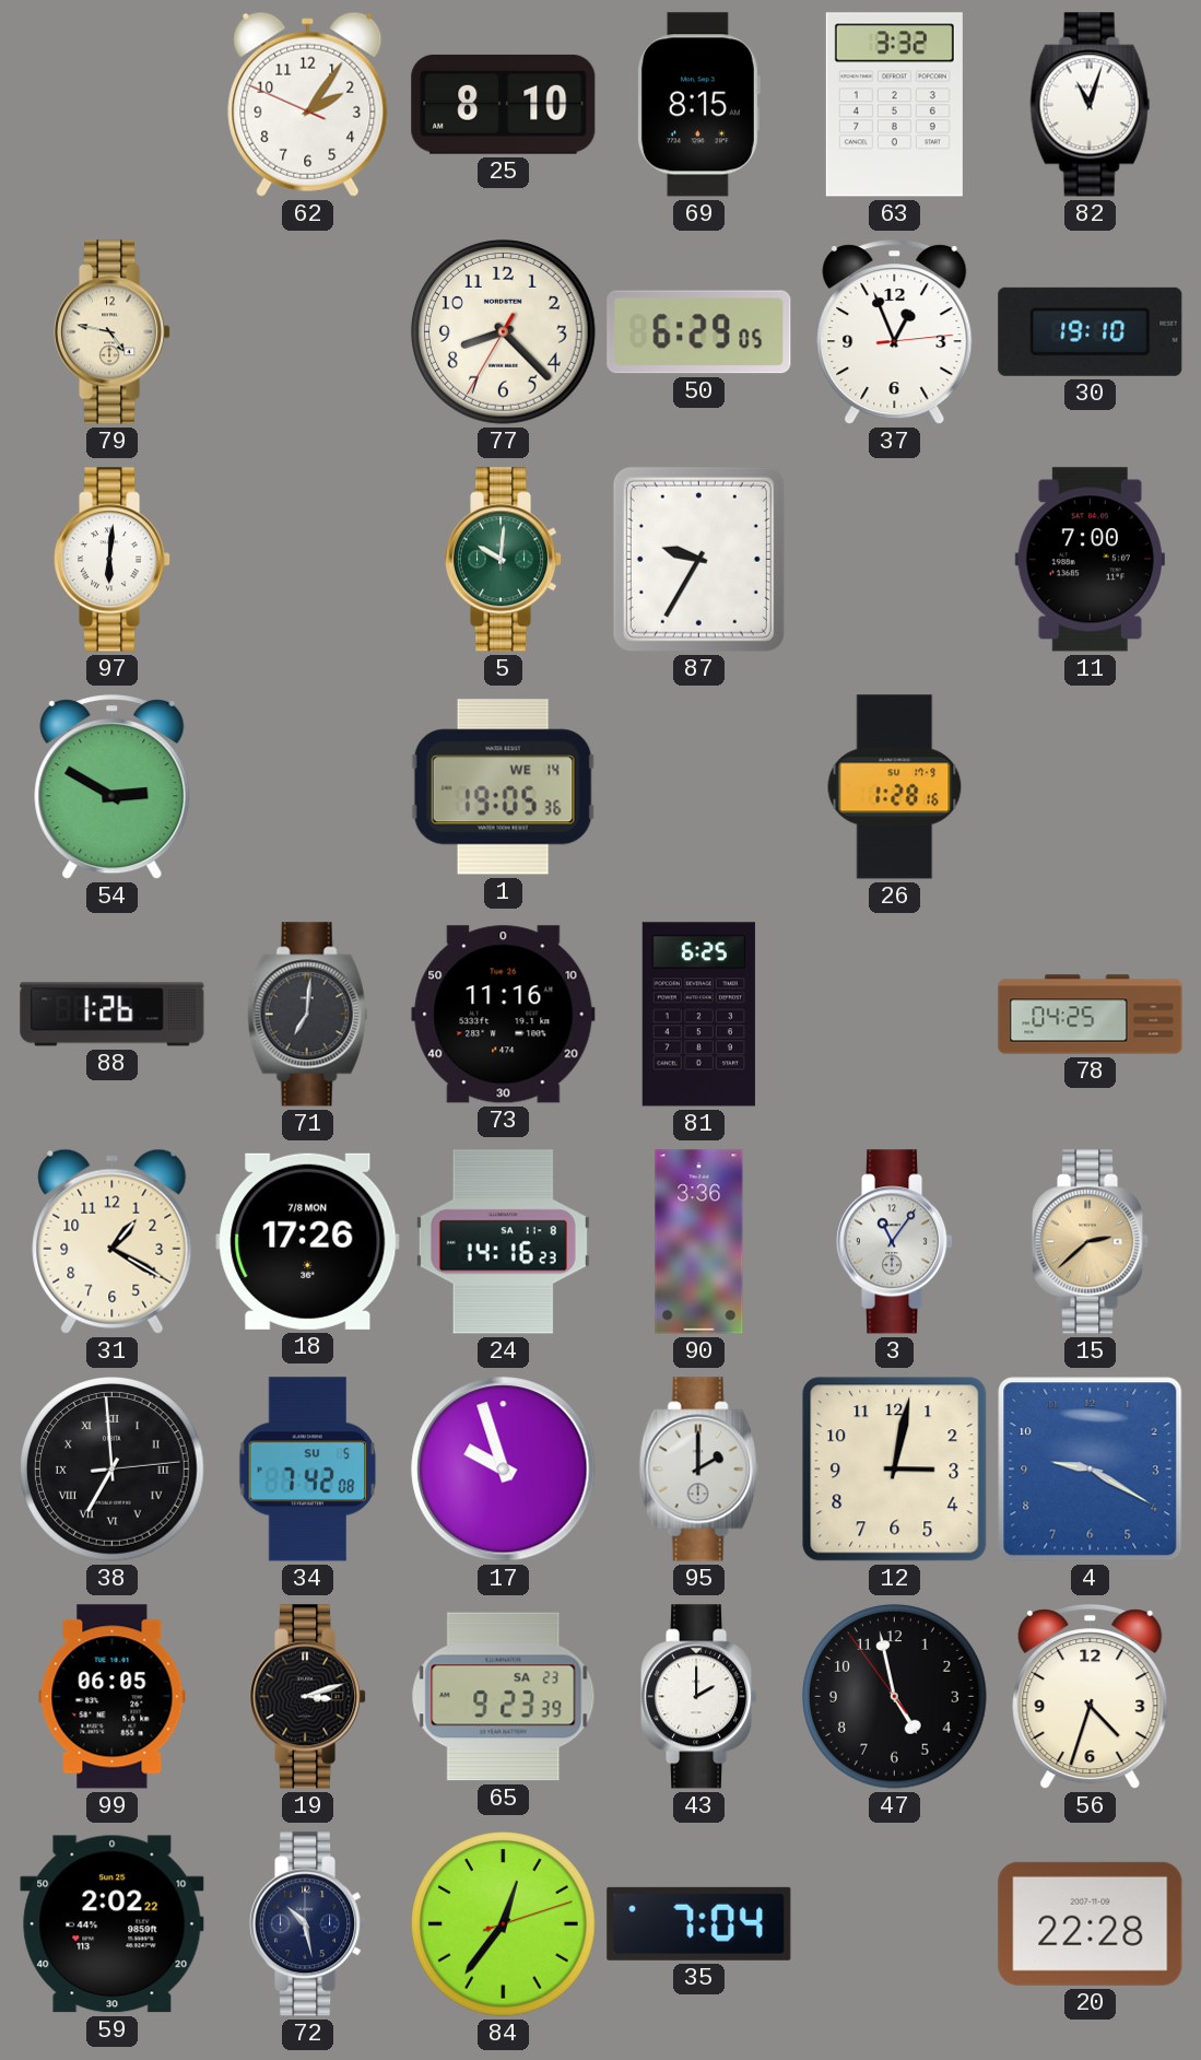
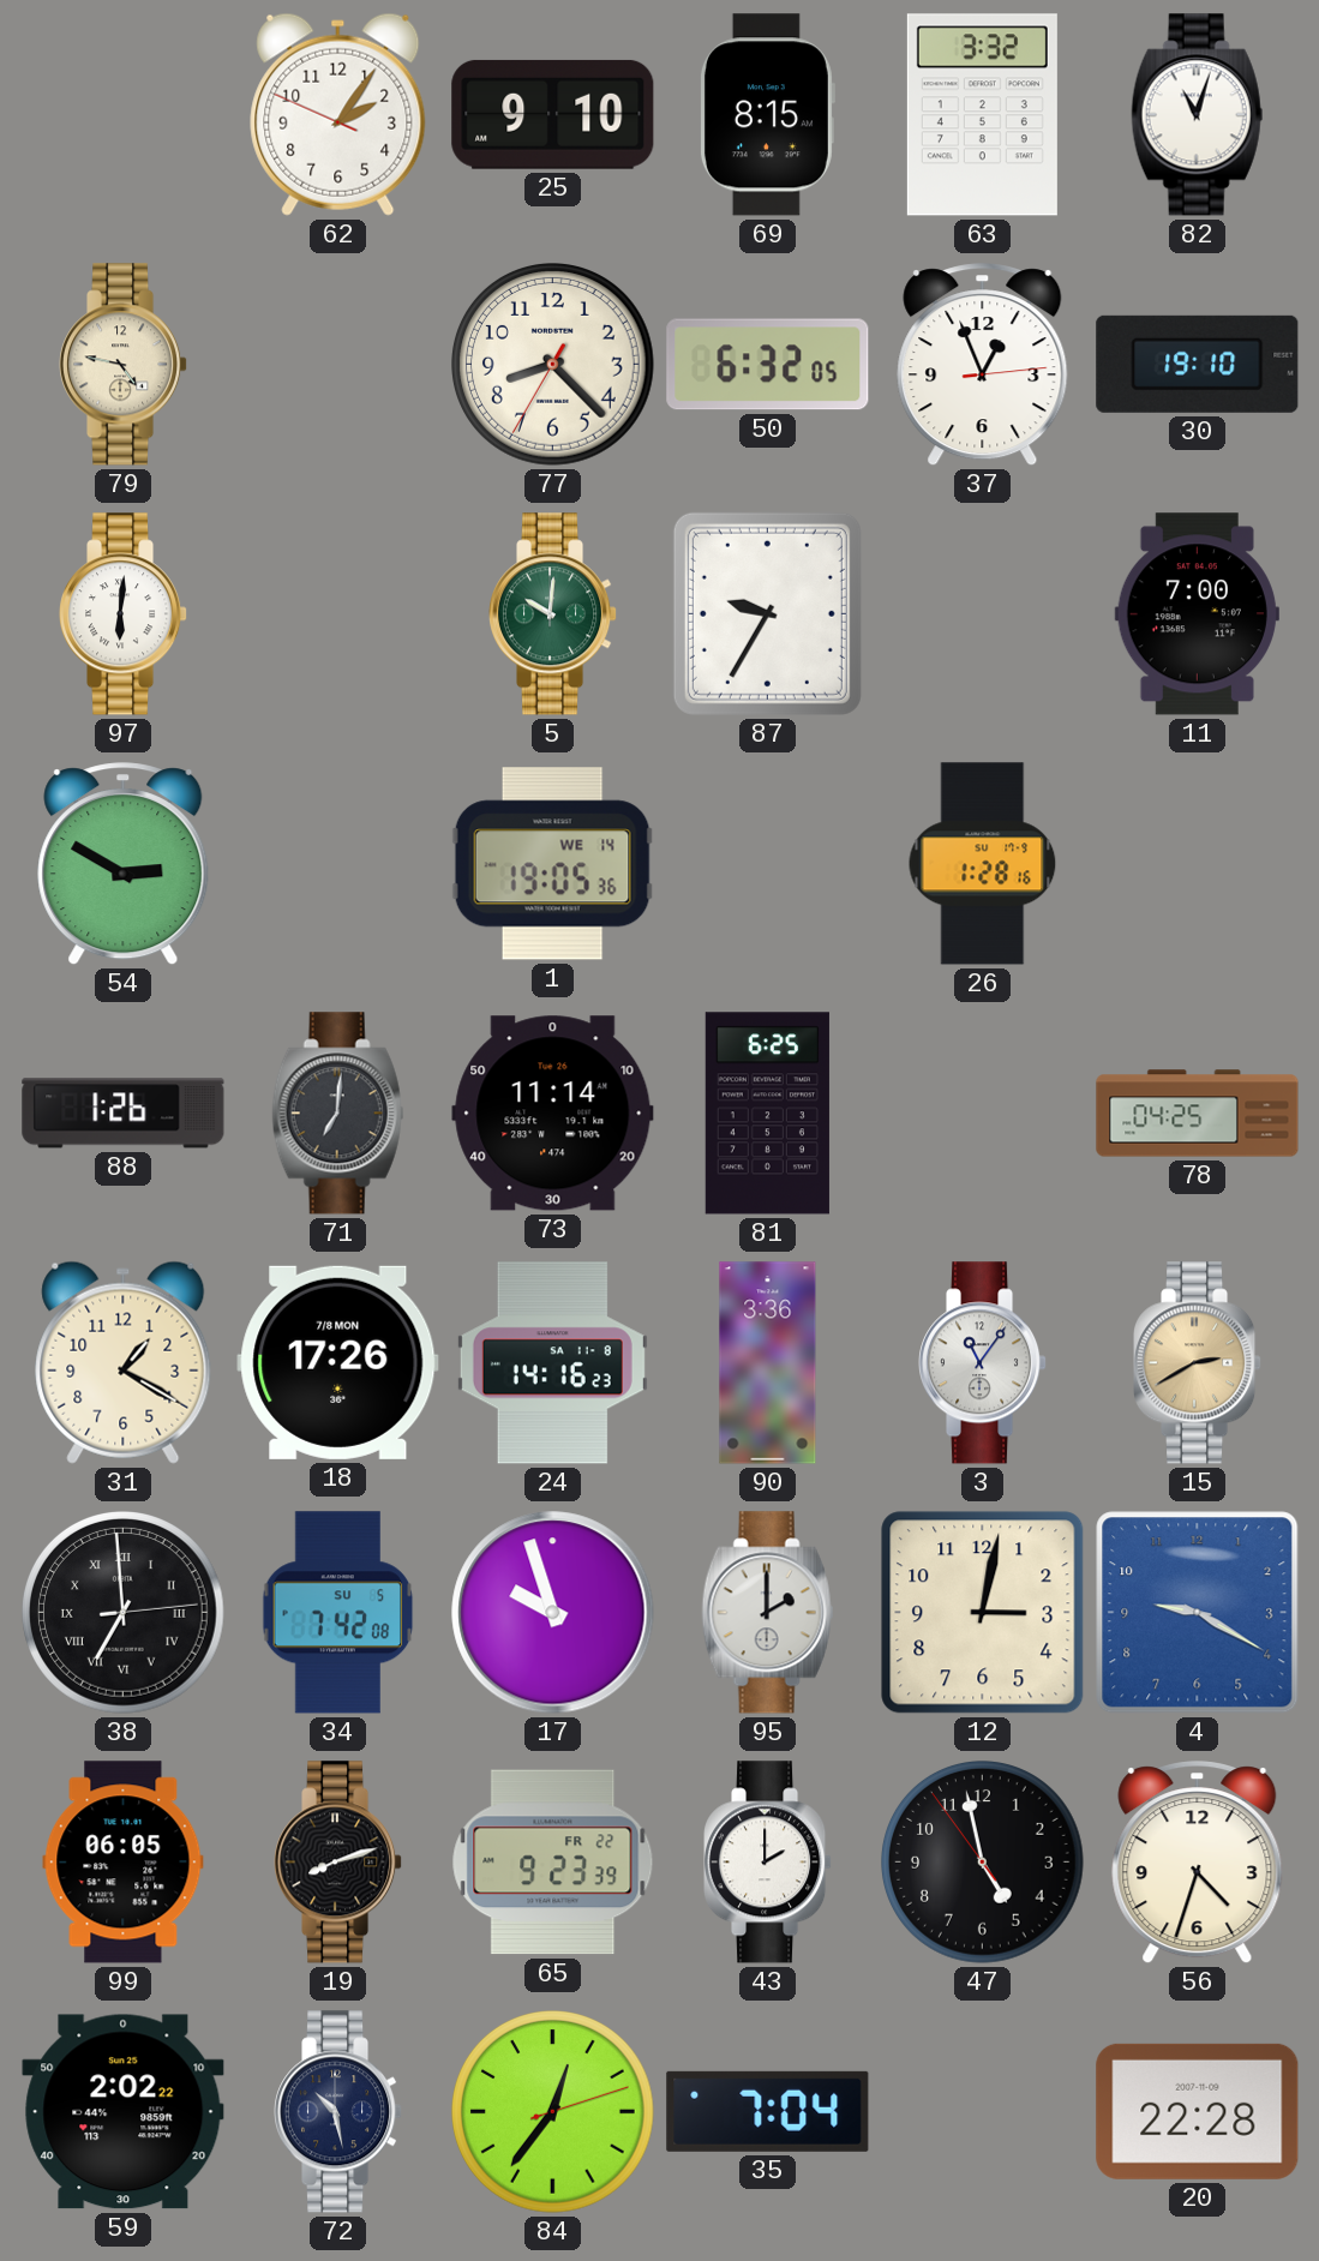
25: 8:10 -> 9:10
50: 6:29 -> 6:32
73: 11:16 -> 11:14
15: 2:38 -> 2:40
19: 3:12 -> 8:12
65 date: SA 23 -> FR 22
